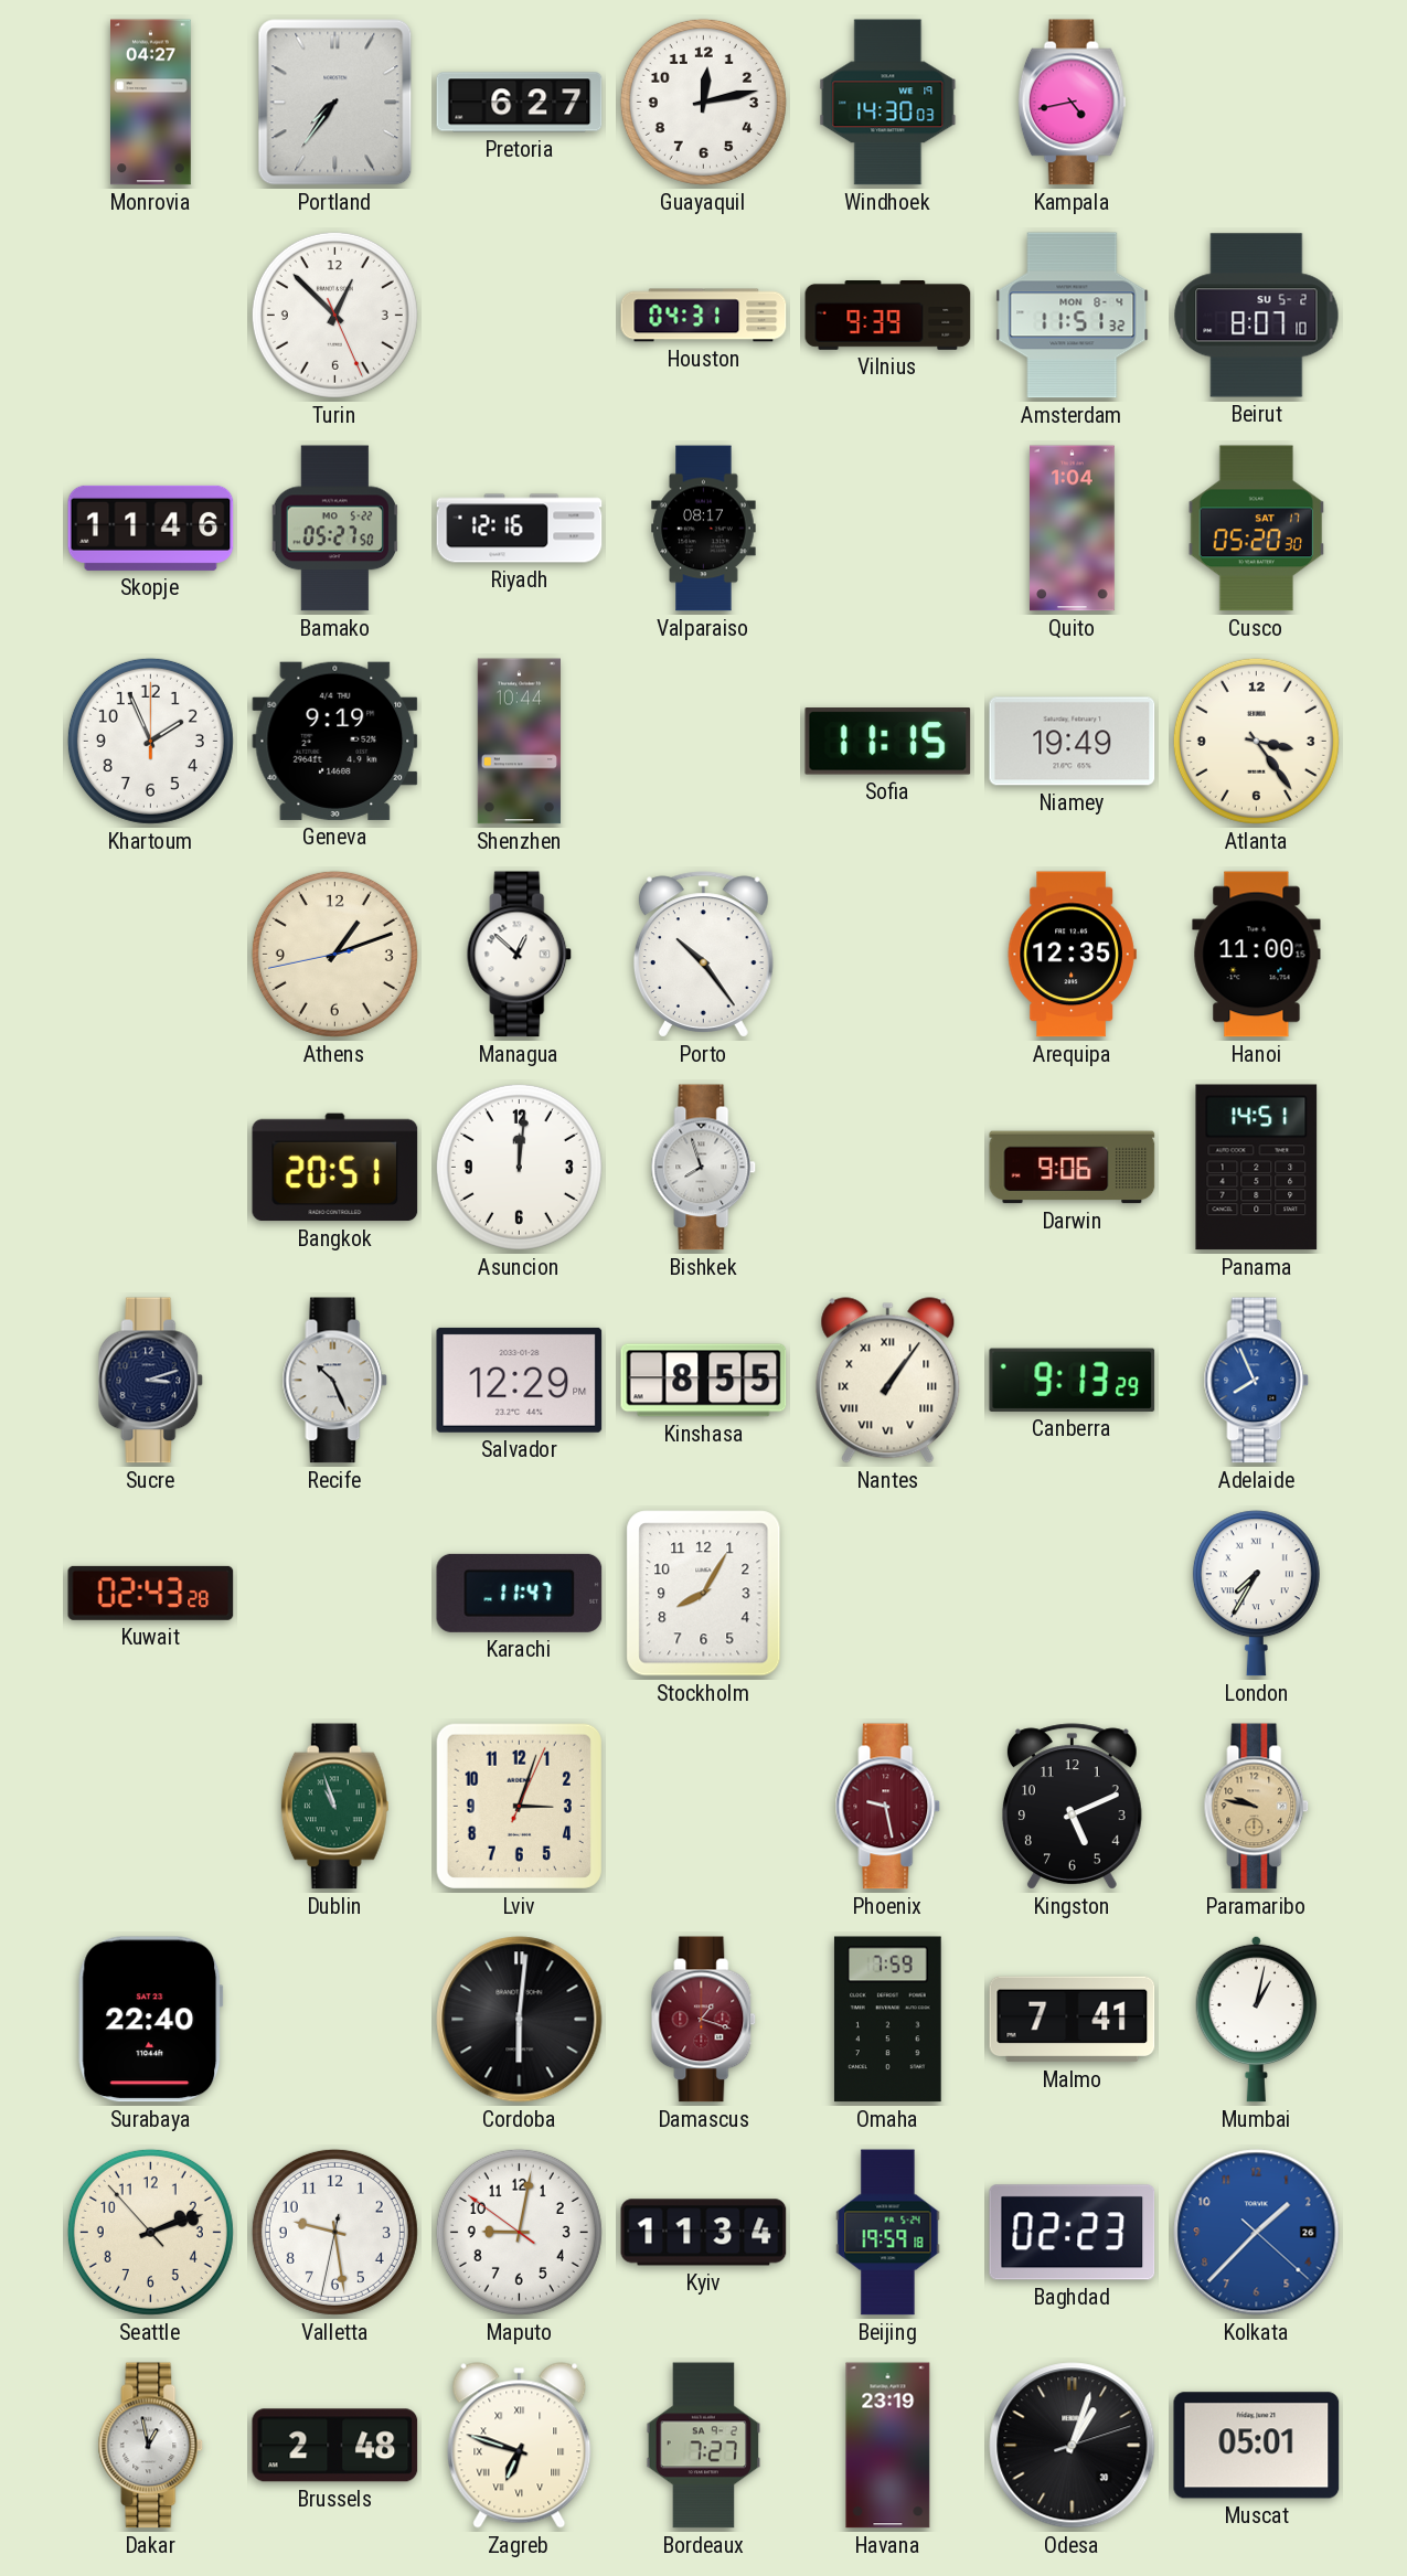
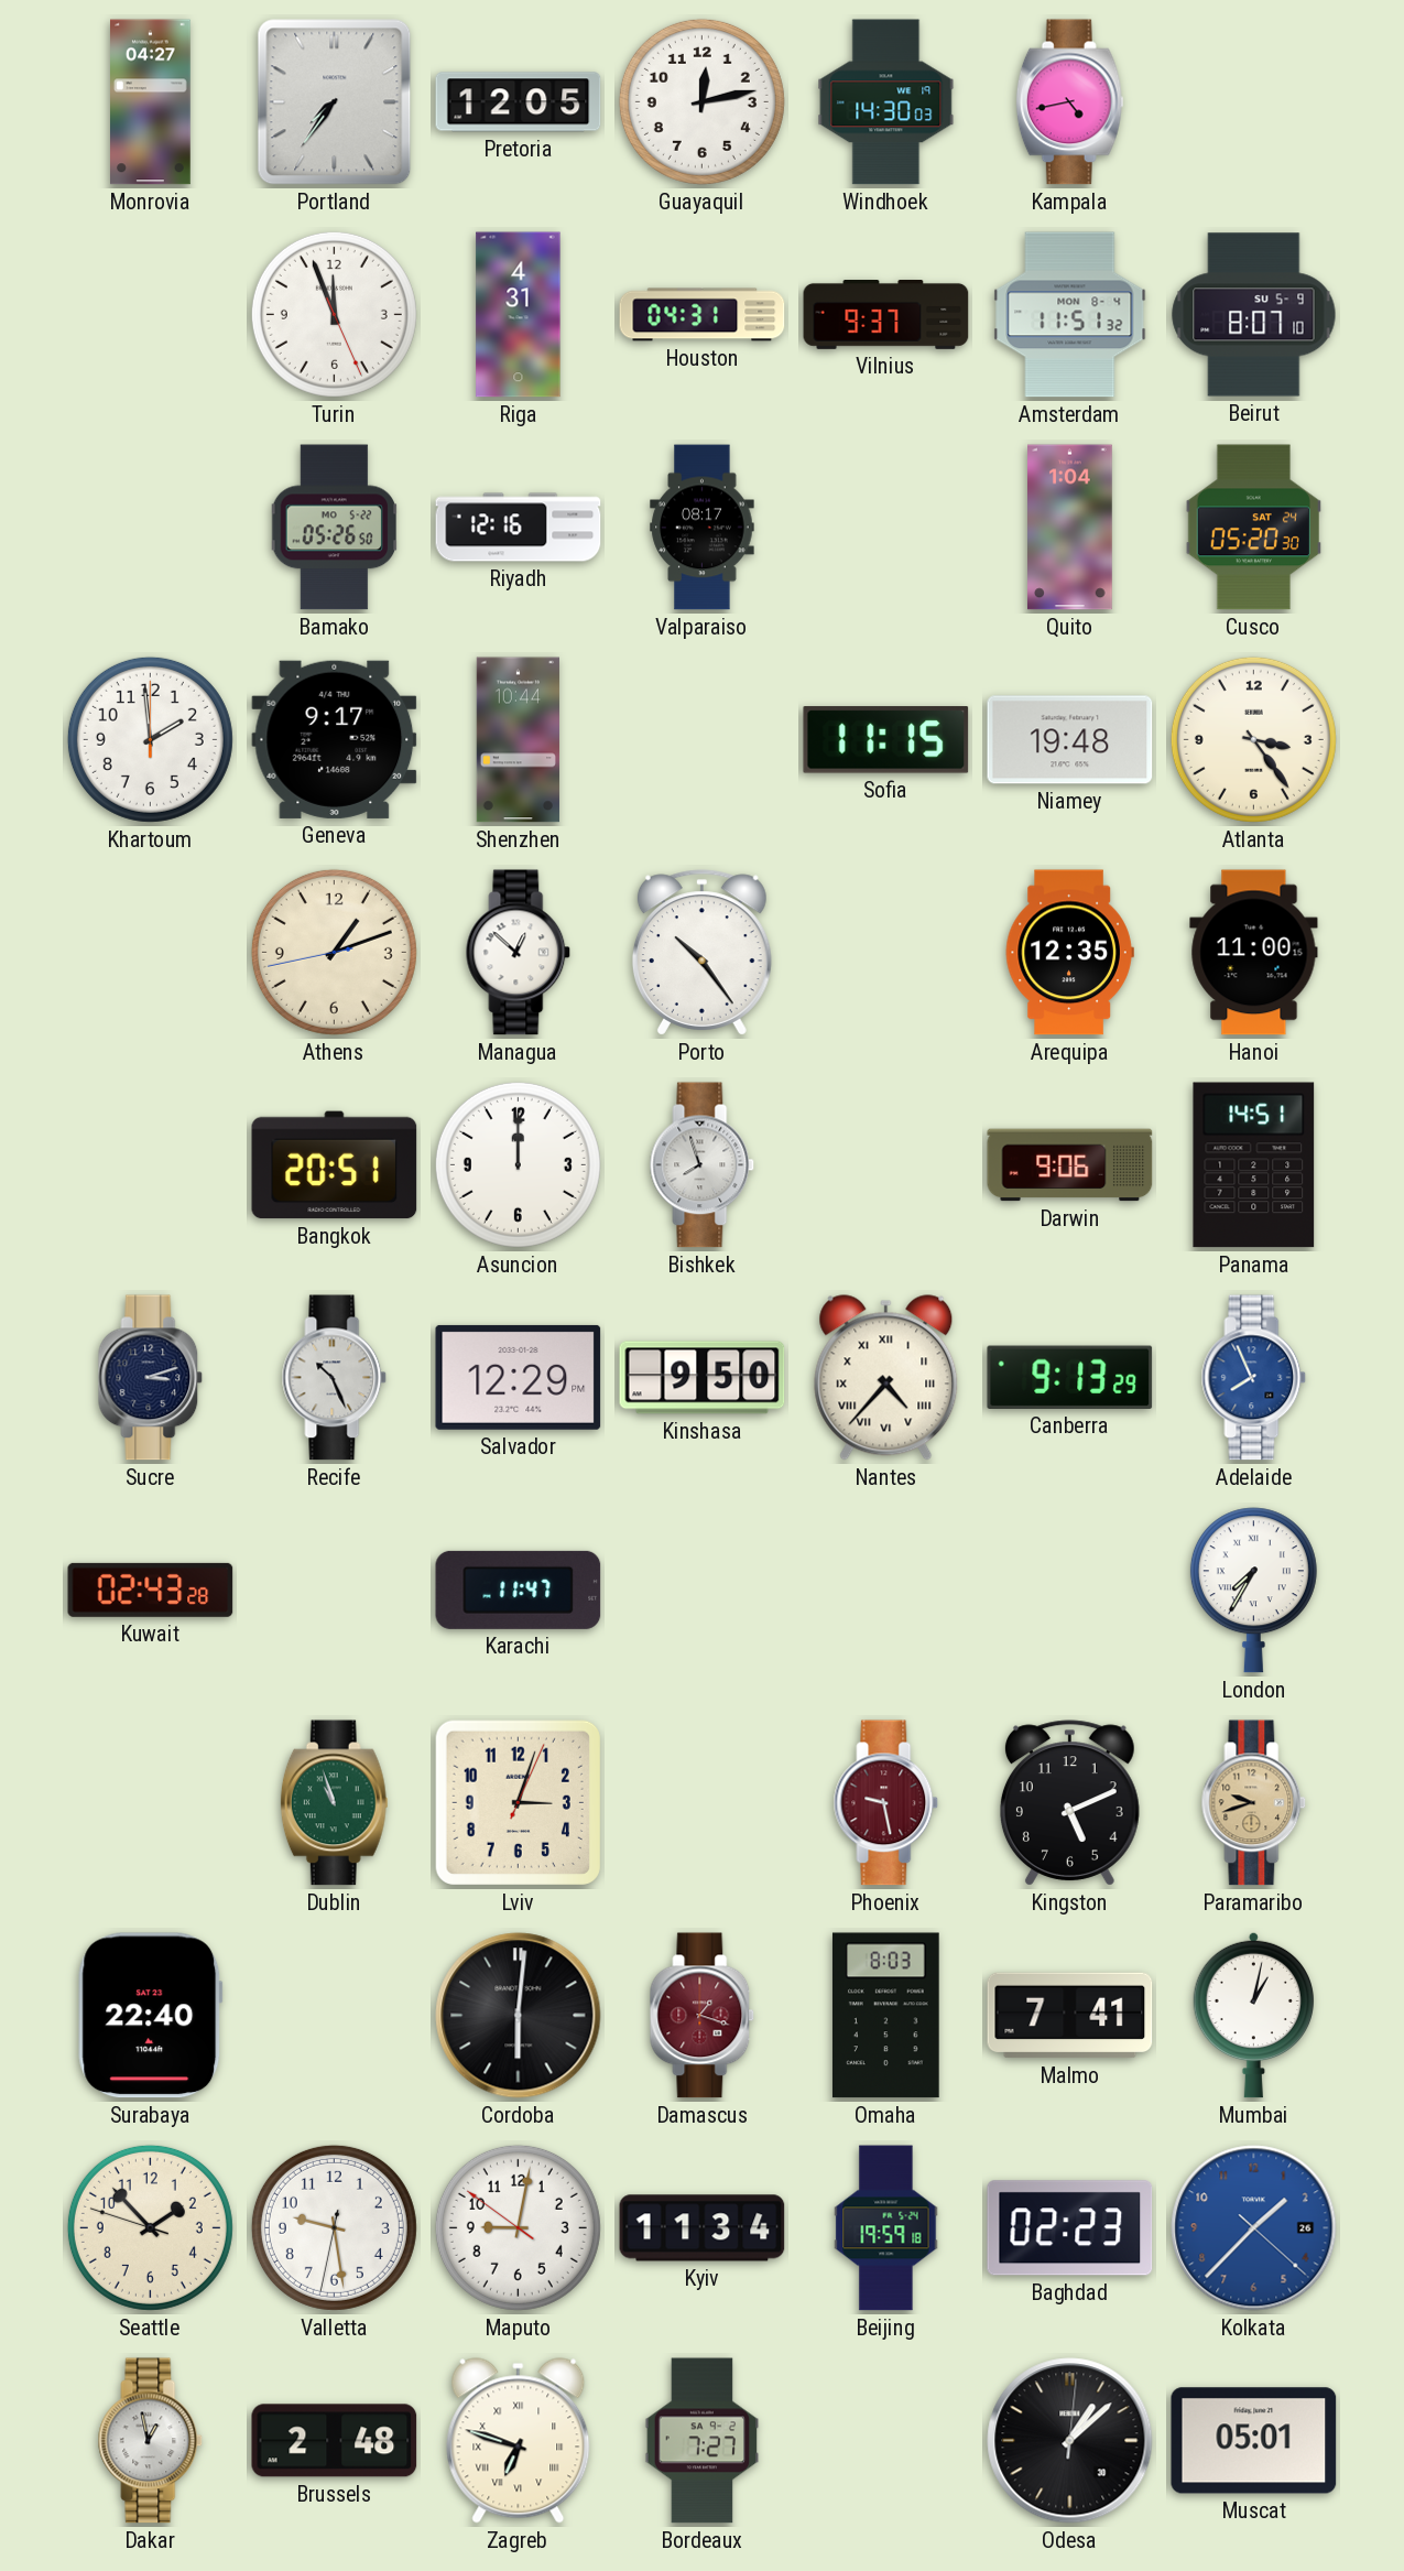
Pretoria: 6:27 -> 12:05
Turin: 12:52 -> 11:56
Riga: none -> 4:31
Vilnius: 9:39 -> 9:37
Beirut date: SU 5-2 -> SU 5-9
Skopje: 11:46 -> none
Bamako: 05:27 -> 05:26
Cusco date: SAT 17 -> SAT 24
Khartoum: 1:56 -> 1:59
Geneva: 9:19 -> 9:17
Niamey: 19:49 -> 19:48
Asuncion: 12:01 -> 12:00
Kinshasa: 8:55 -> 9:50
Nantes: 1:06 -> 4:37
Stockholm: 8:05 -> none
Paramaribo: 9:47 -> 9:42
Omaha: 7:59 -> 8:03
Seattle: 2:11 -> 1:52
Havana: 23:19 -> none
Odesa: 1:03 -> 1:08
